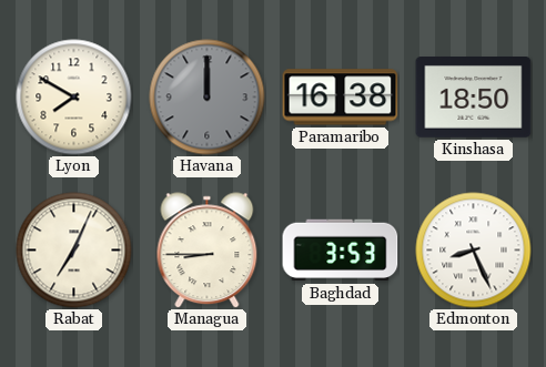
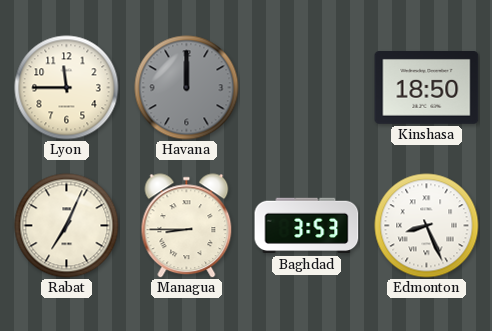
Lyon: 7:50 -> 11:45
Paramaribo: 16:38 -> none
